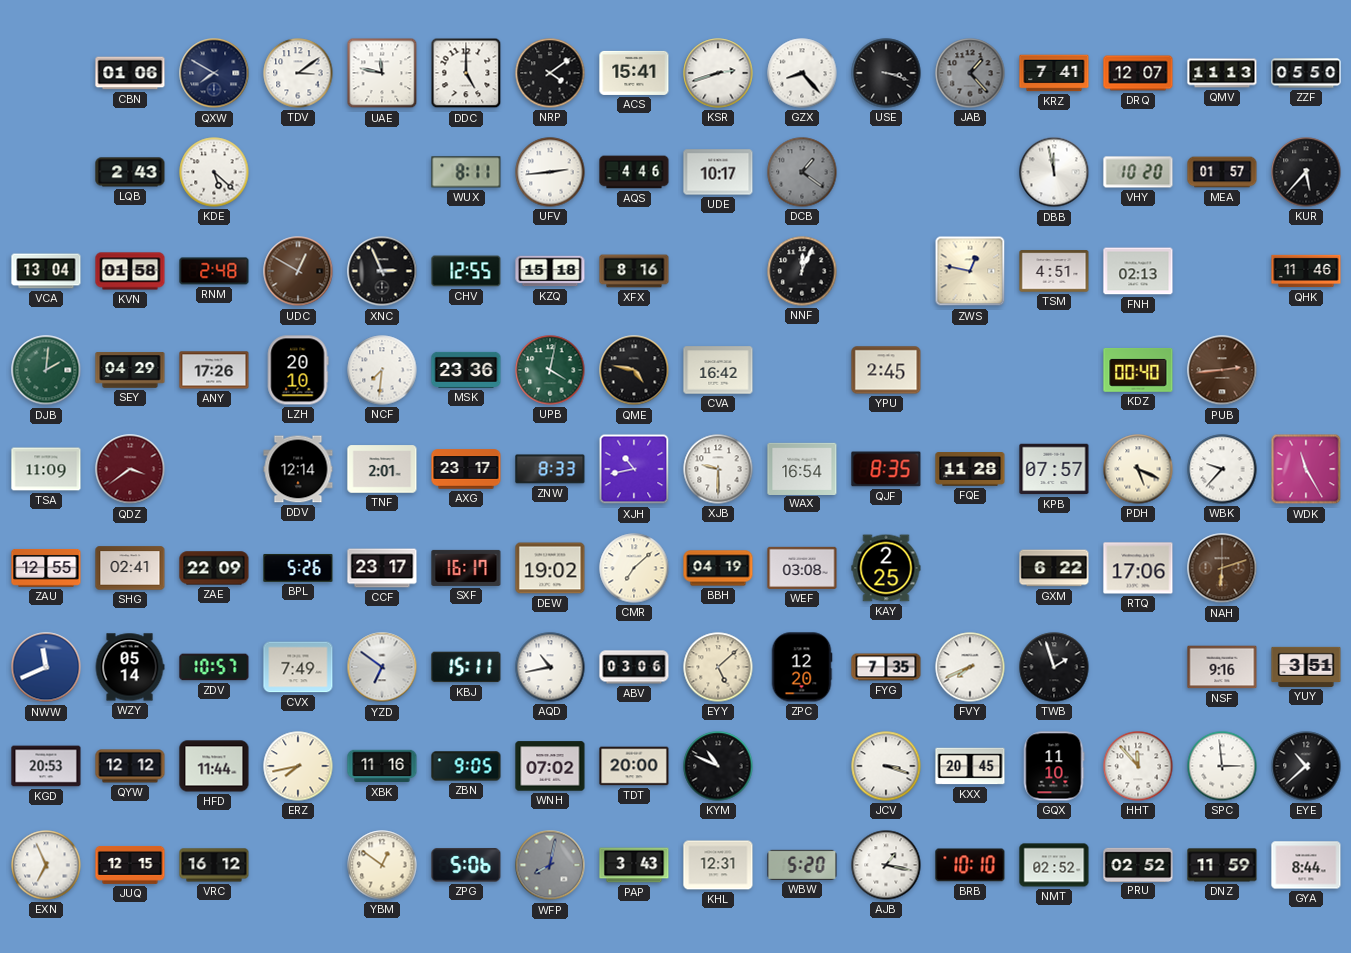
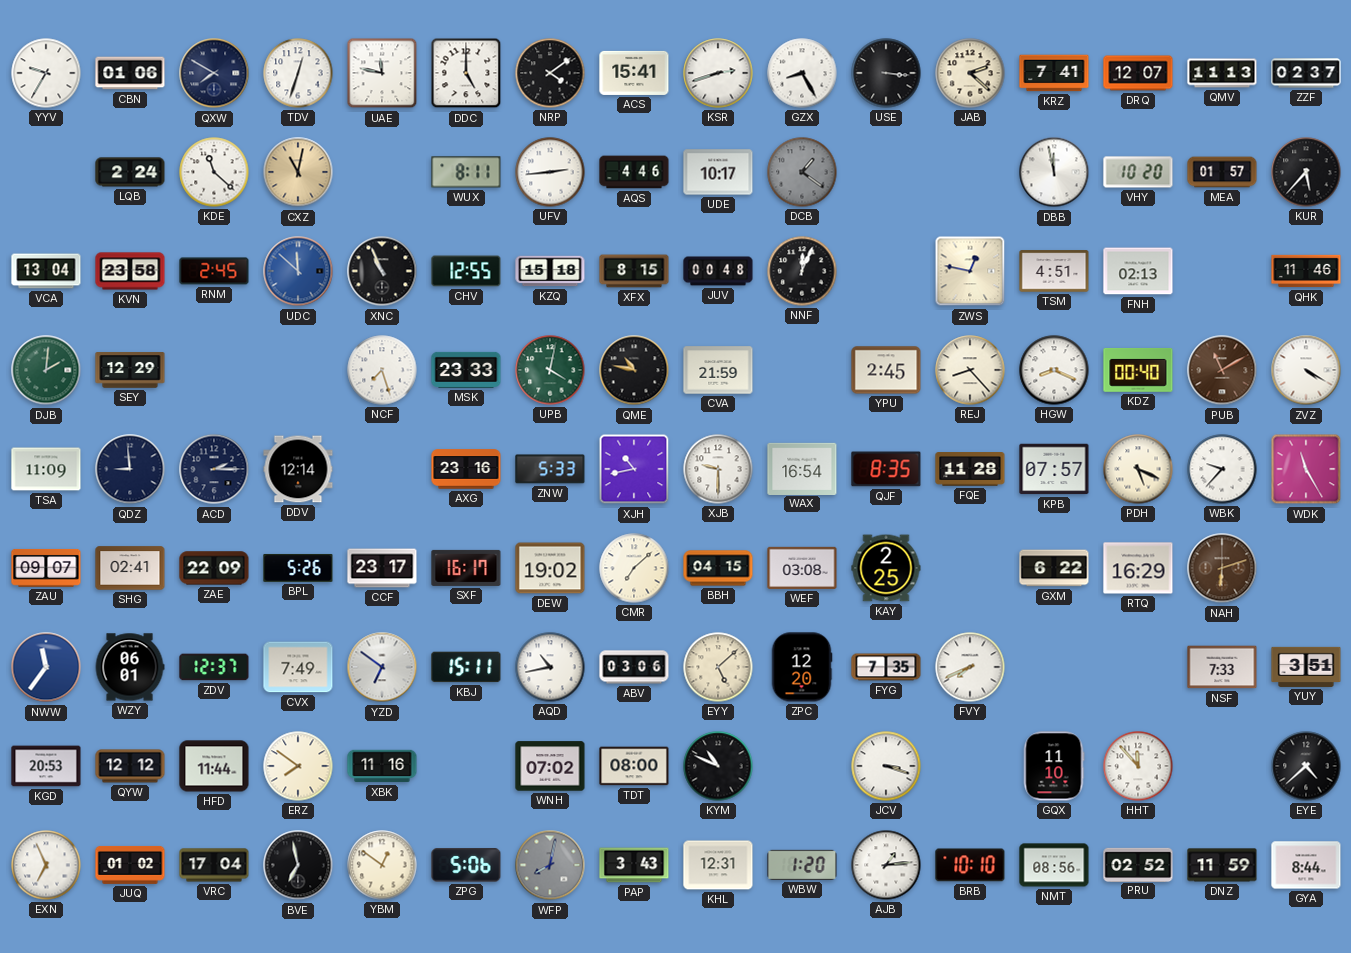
YYV: none -> 9:35
TDV: 3:09 -> 12:33
GZX: 8:23 -> 8:25
USE: 3:18 -> 3:16
JAB: 1:23 -> 2:22
JAB dial: grey -> cream
ZZF: 05:50 -> 02:37
LQB: 2:43 -> 2:24
KDE: 5:22 -> 11:22
CXZ: none -> 11:02
KVN: 01:58 -> 23:58
RNM: 2:48 -> 2:45
UDC: 12:50 -> 11:52
UDC dial: brown -> blue
XNC: 2:56 -> 10:56
XFX: 8:16 -> 8:15
JUV: none -> 00:48
SEY: 04:29 -> 12:29
ANY: 17:26 -> none
LZH: 20:10 -> none
NCF: 7:31 -> 7:27
MSK: 23:36 -> 23:33
QME: 4:47 -> 10:47
CVA: 16:42 -> 21:59
REJ: none -> 8:23
HGW: none -> 8:19
PUB: 2:44 -> 11:10
ZVZ: none -> 4:20
QDZ: 3:39 -> 8:59
QDZ dial: burgundy -> navy
ACD: none -> 2:15
TNF: 2:01 -> none
AXG: 23:17 -> 23:16
ZNW: 8:33 -> 5:33
ZAU: 12:55 -> 09:07
BBH: 04:19 -> 04:15
RTQ: 17:06 -> 16:29
NWW: 11:41 -> 11:36
WZY: 05:14 -> 06:01
ZDV: 10:57 -> 12:37
TWB: 1:57 -> none
NSF: 9:16 -> 7:33
ERZ: 7:43 -> 7:51
ZBN: 9:05 -> none
TDT: 20:00 -> 08:00
KXX: 20:45 -> none
SPC: 2:59 -> none
EYE: 10:38 -> 4:38
JUQ: 12:15 -> 01:02
VRC: 16:12 -> 17:04
BVE: none -> 6:58
WBW: 5:20 -> 1:20
AJB: 1:17 -> 1:14
NMT: 02:52 -> 08:56
